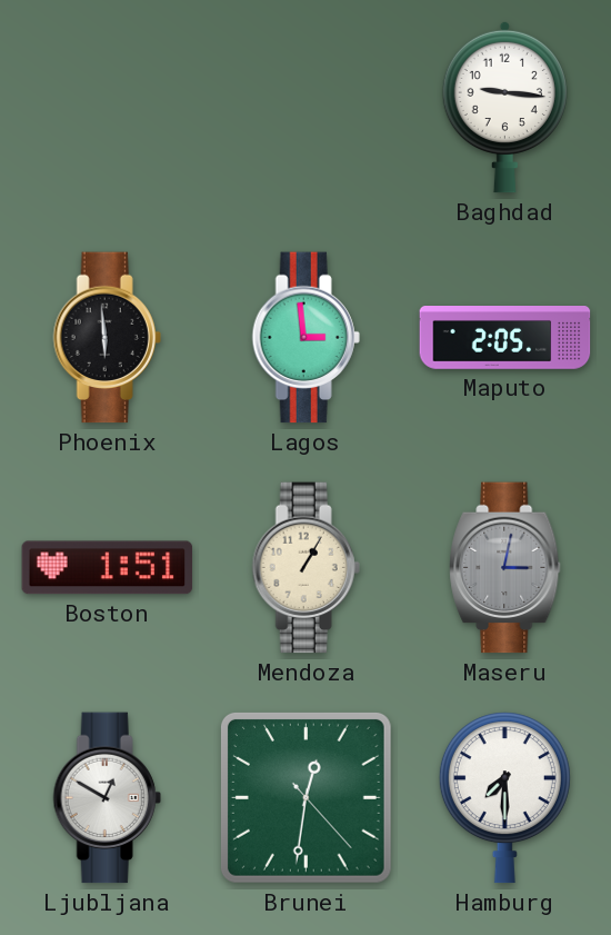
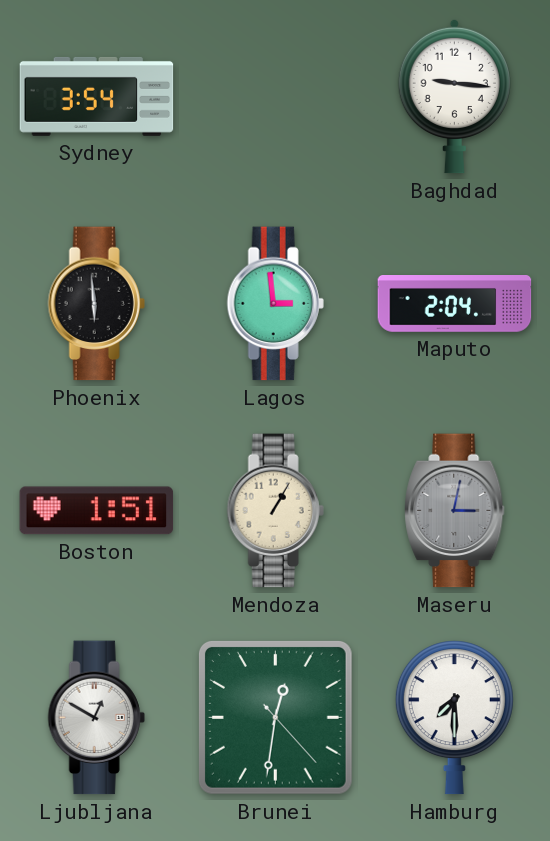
Sydney: none -> 3:54
Maputo: 2:05 -> 2:04
